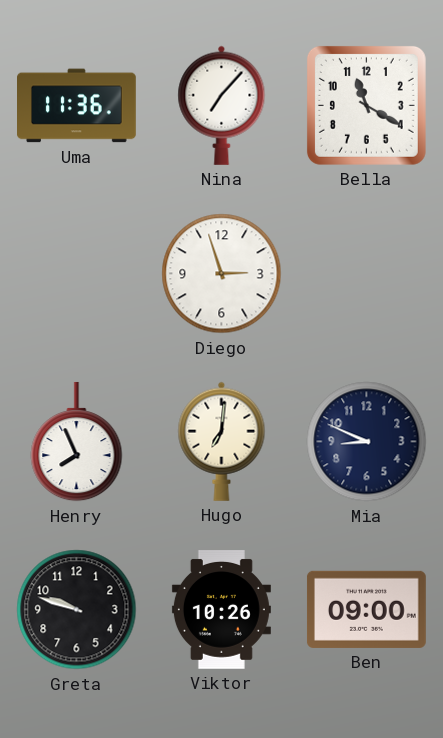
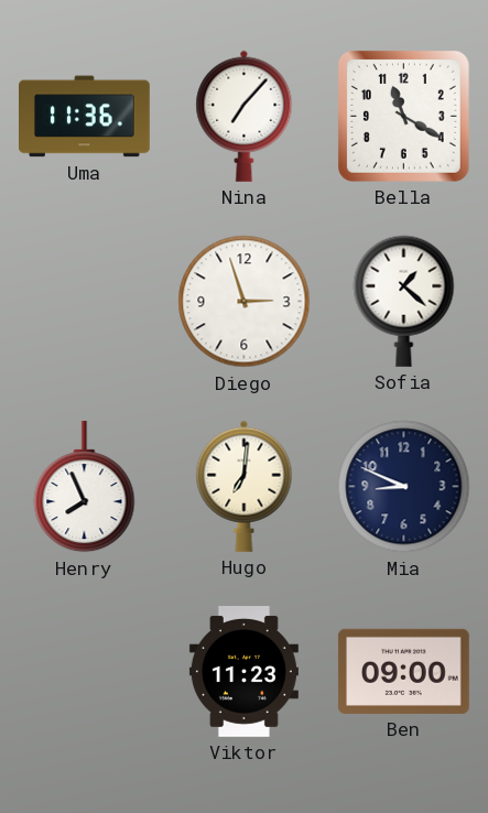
Sofia: none -> 1:22
Greta: 9:48 -> none
Viktor: 10:26 -> 11:23
